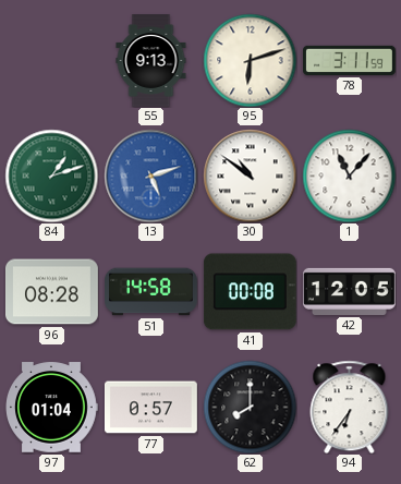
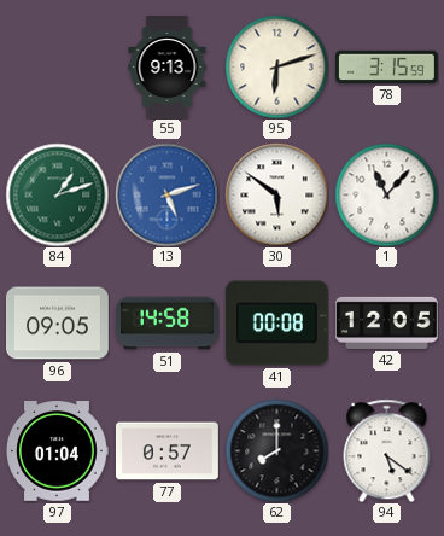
78: 3:11 -> 3:15
30: 10:51 -> 5:51
96: 08:28 -> 09:05
94: 6:36 -> 5:21
